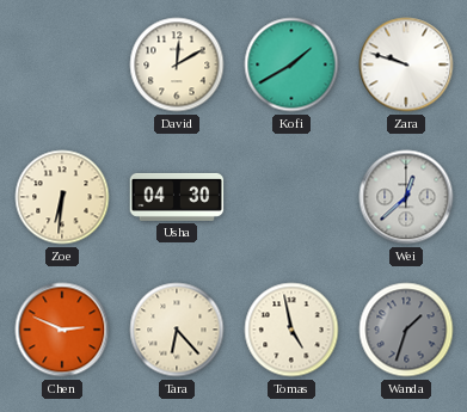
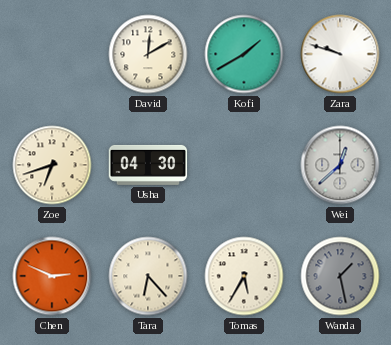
Zoe: 6:31 -> 6:42
Tomas: 4:58 -> 5:35
Wanda: 1:33 -> 1:28
